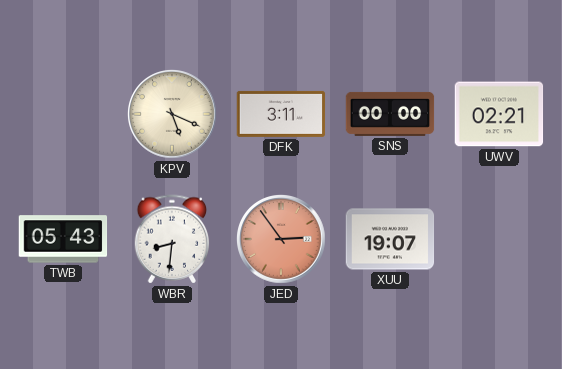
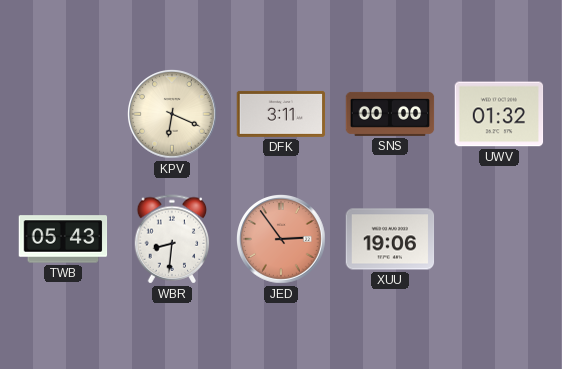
KPV: 5:19 -> 6:19
UWV: 02:21 -> 01:32
XUU: 19:07 -> 19:06
